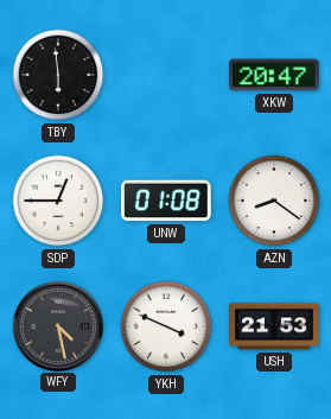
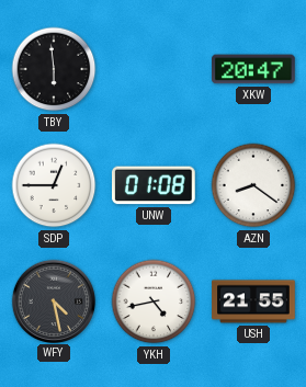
YKH: 3:49 -> 4:43
USH: 21:53 -> 21:55
